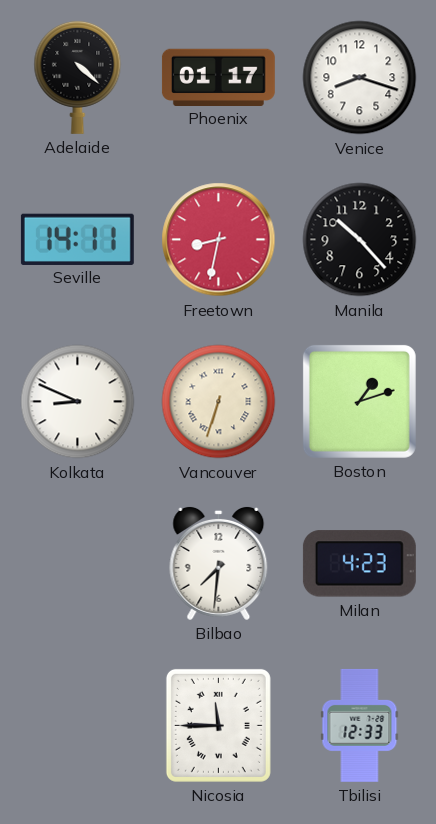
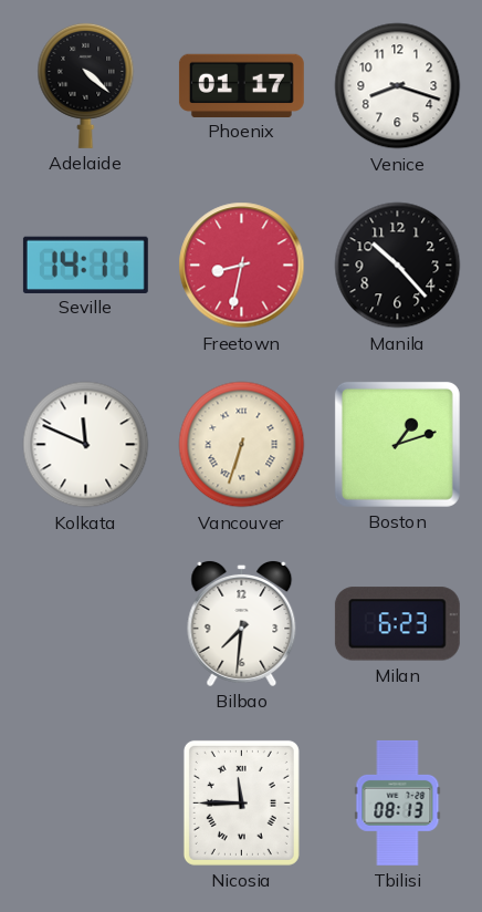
Kolkata: 8:49 -> 11:49
Milan: 4:23 -> 6:23
Tbilisi: 12:33 -> 08:13
